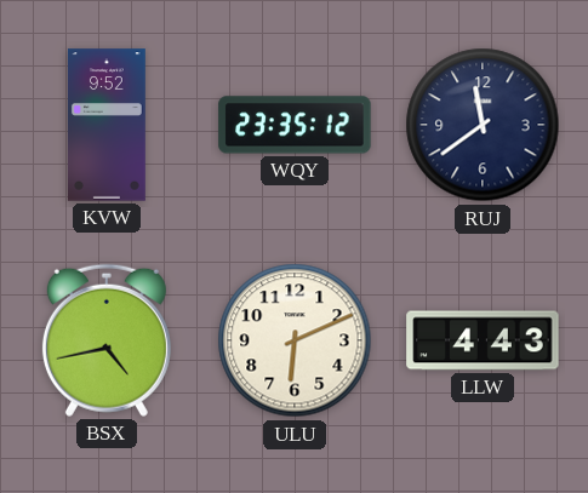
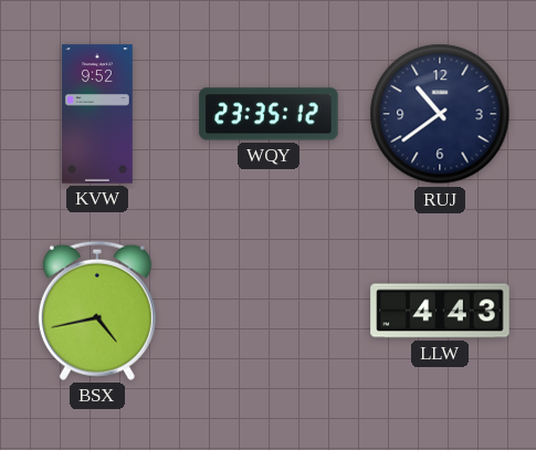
RUJ: 11:39 -> 10:39
ULU: 6:11 -> none
